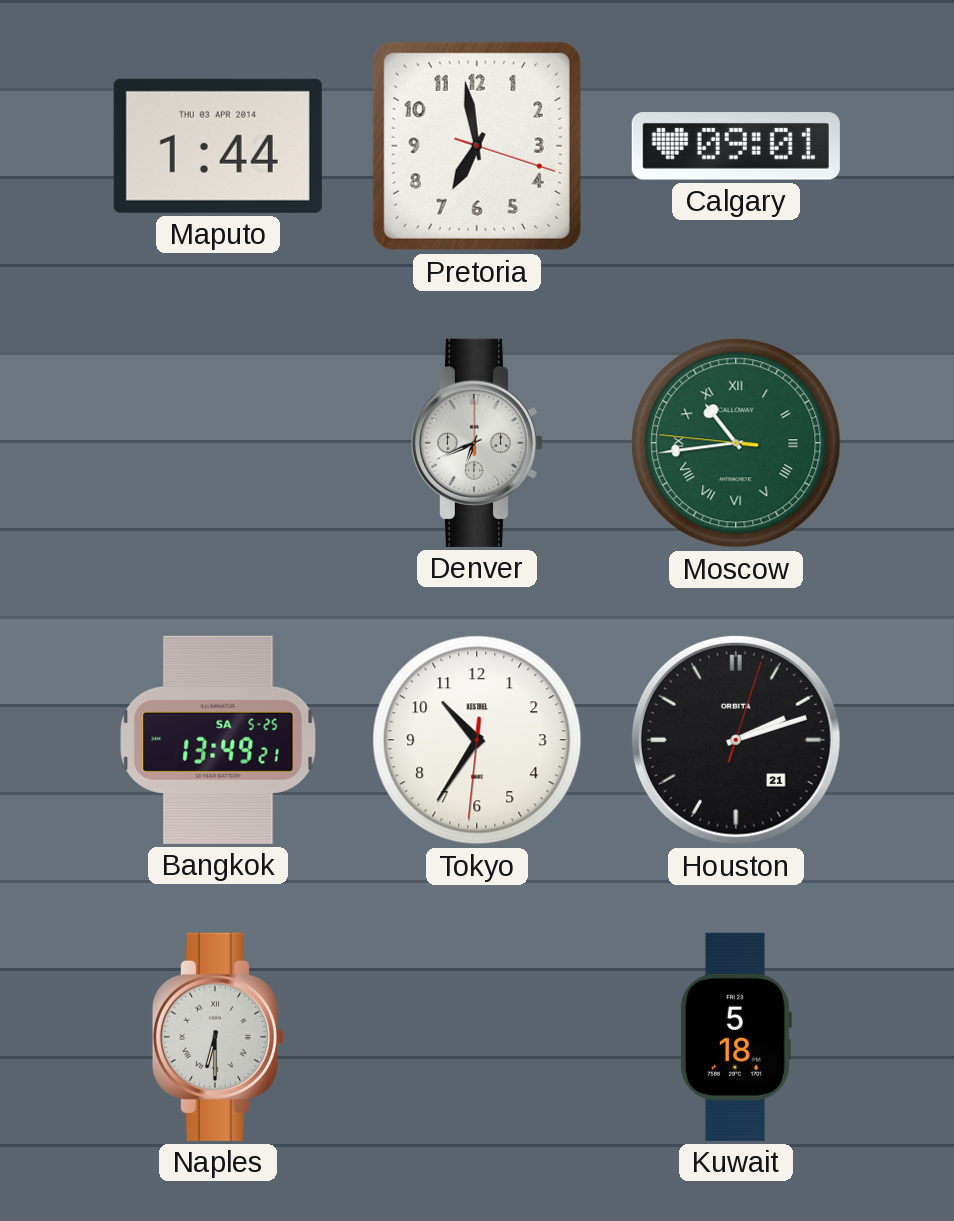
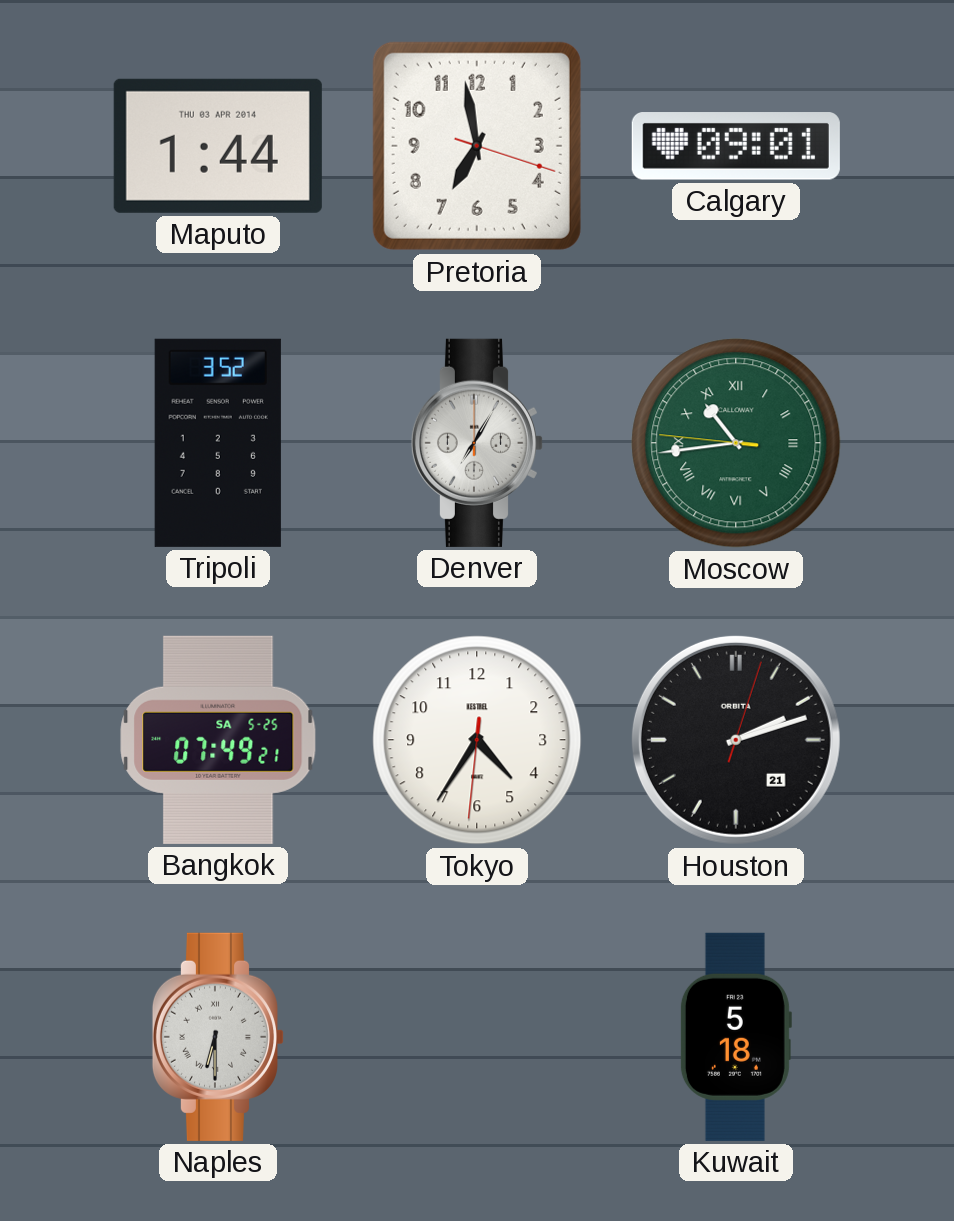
Tripoli: none -> 3:52
Denver: 6:41 -> 7:05
Bangkok: 13:49 -> 07:49
Tokyo: 10:35 -> 4:35
